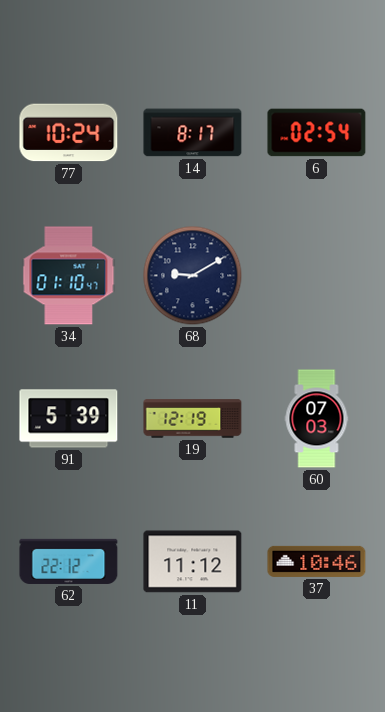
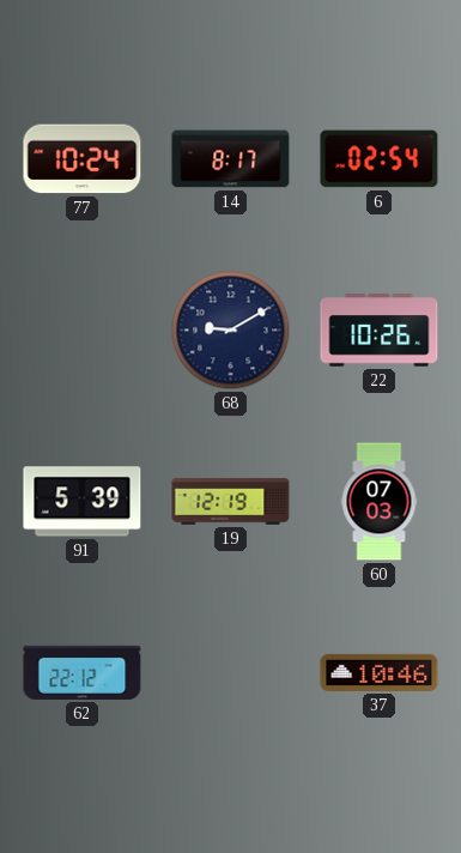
34: 01:10 -> none
22: none -> 10:26
11: 11:12 -> none
